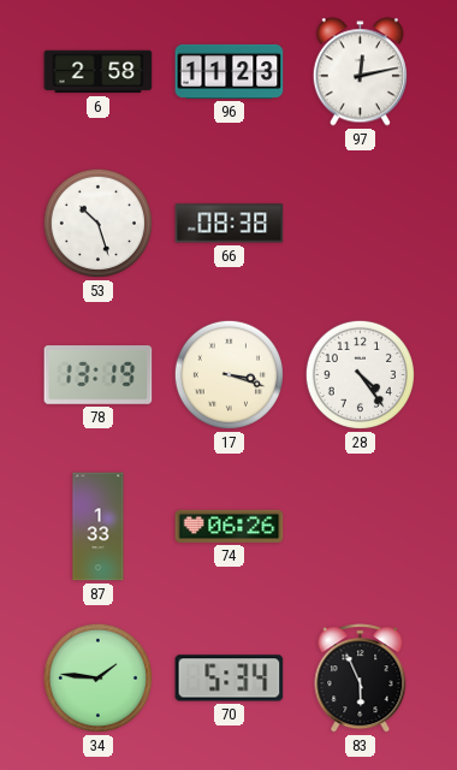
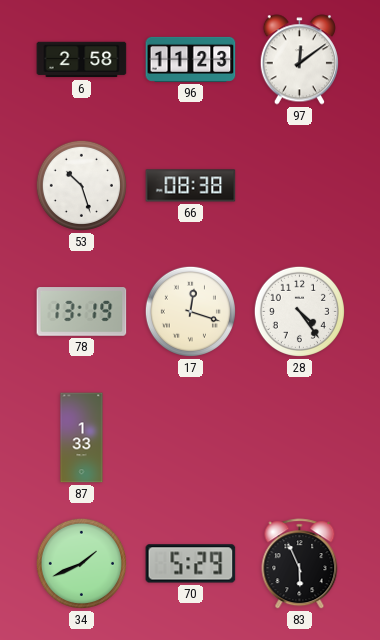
97: 12:13 -> 12:09
17: 3:18 -> 12:18
74: 06:26 -> none
34: 1:46 -> 1:41
70: 5:34 -> 5:29
